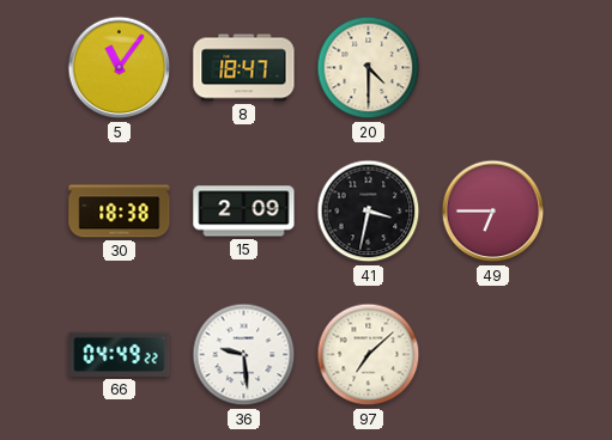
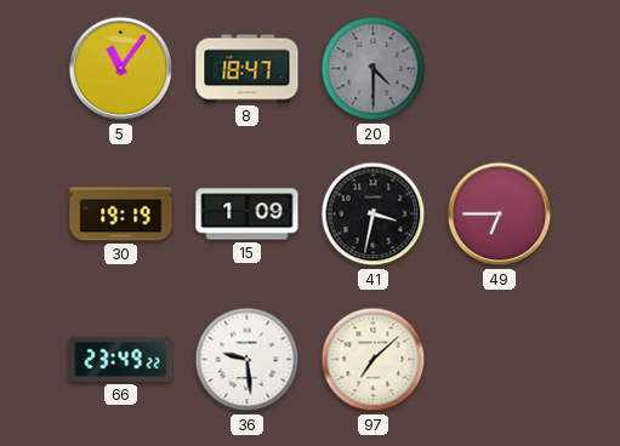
20 dial: cream -> grey
30: 18:38 -> 19:19
15: 2:09 -> 1:09
66: 04:49 -> 23:49
